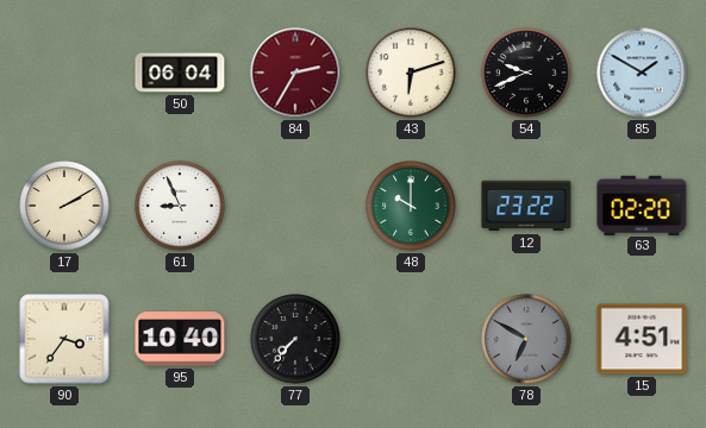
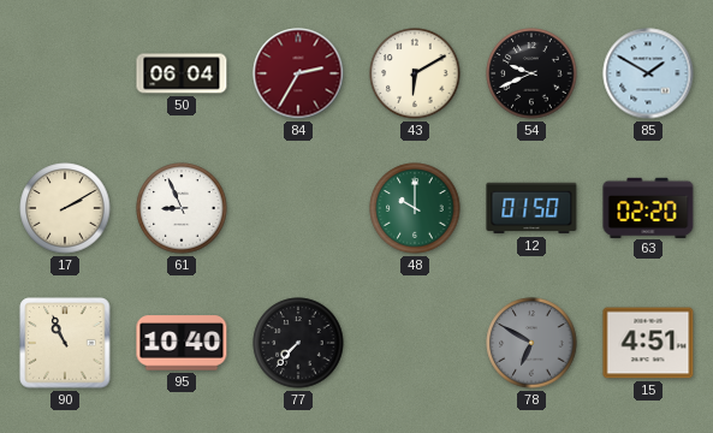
43: 6:12 -> 6:10
12: 23:22 -> 01:50
90: 3:36 -> 10:56
